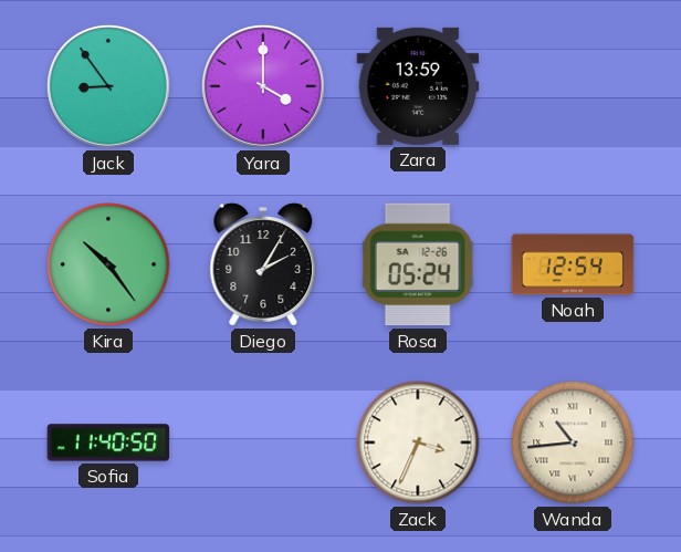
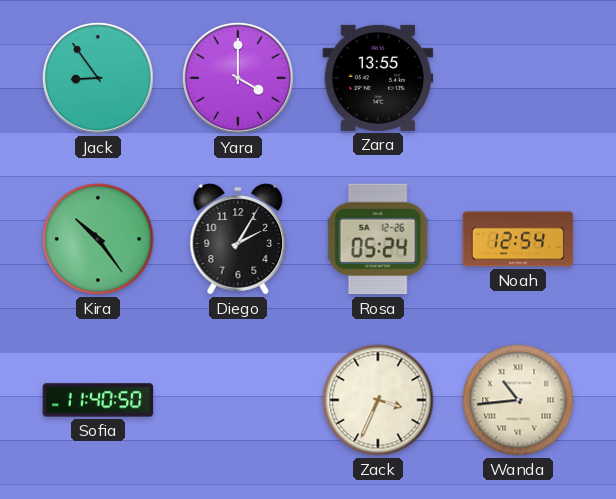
Zara: 13:59 -> 13:55
